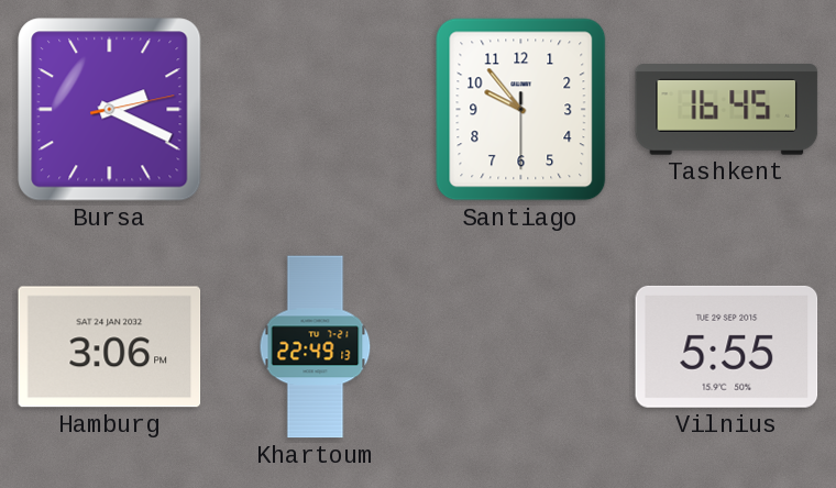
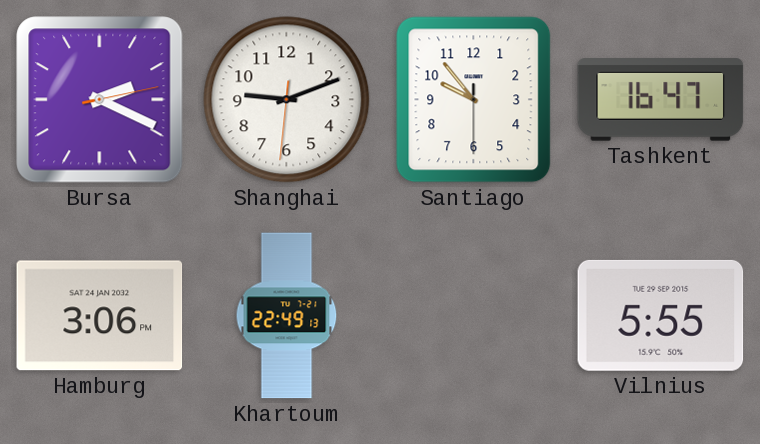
Shanghai: none -> 9:11
Tashkent: 16:45 -> 16:47
